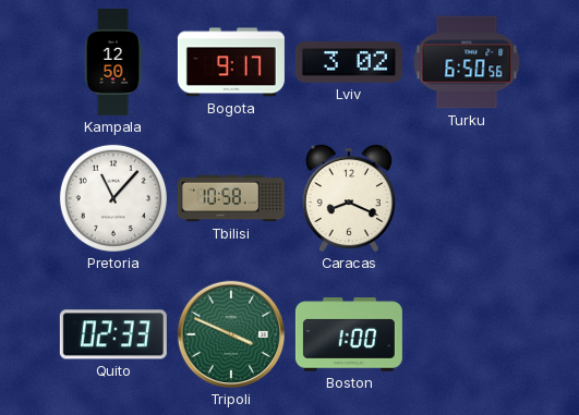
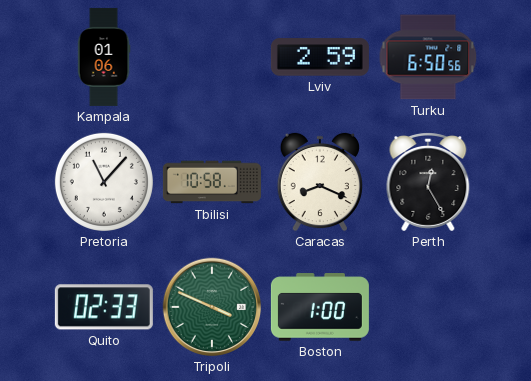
Kampala: 12:50 -> 01:06
Bogota: 9:17 -> none
Lviv: 3:02 -> 2:59
Perth: none -> 12:25
